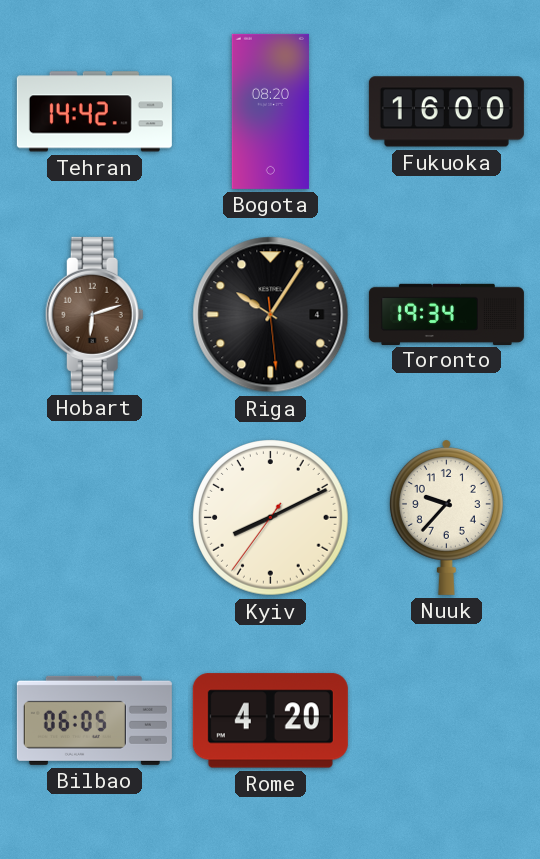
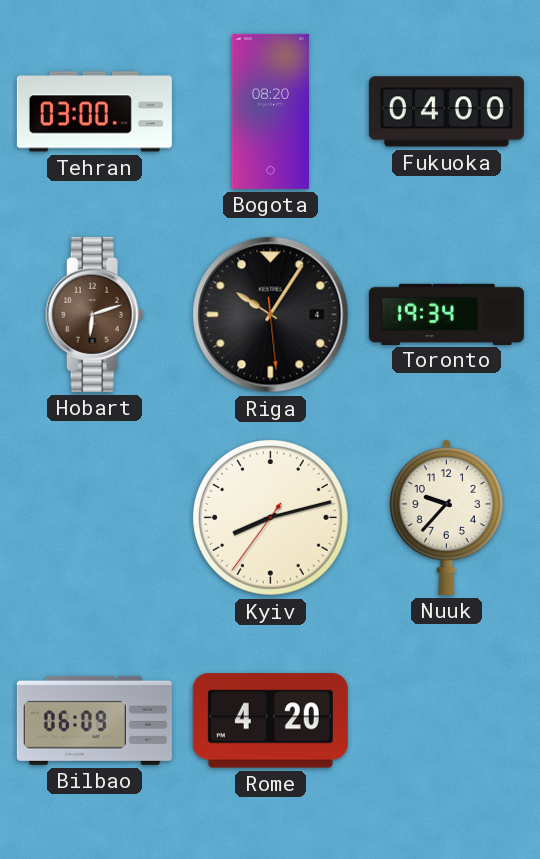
Tehran: 14:42 -> 03:00
Fukuoka: 16:00 -> 04:00
Kyiv: 8:10 -> 8:12
Bilbao: 06:05 -> 06:09
